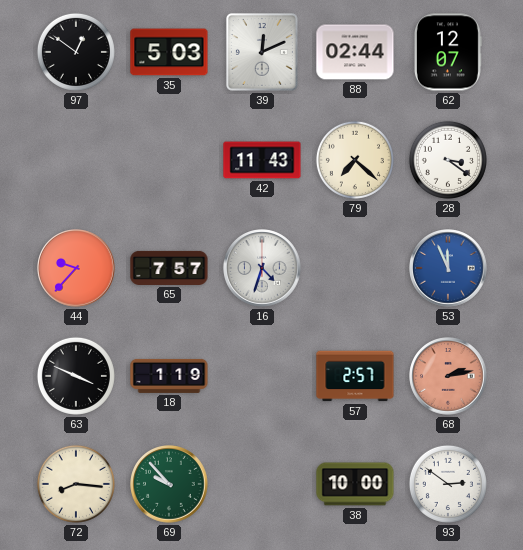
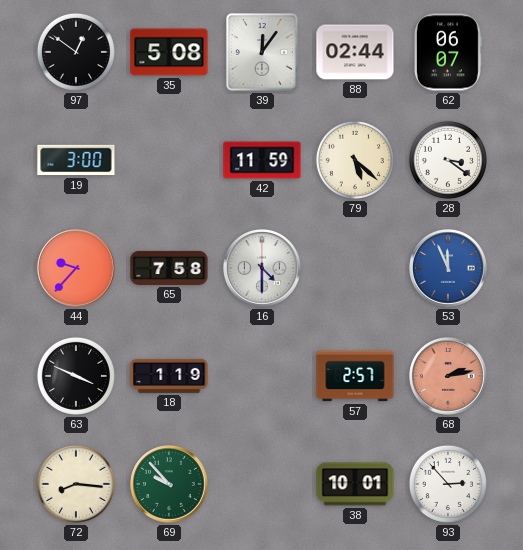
35: 5:03 -> 5:08
39: 12:11 -> 12:06
62: 12:07 -> 06:07
19: none -> 3:00
42: 11:43 -> 11:59
79: 7:22 -> 5:22
65: 7:57 -> 7:58
16: 4:33 -> 4:30
38: 10:00 -> 10:01
93: 2:51 -> 2:53
